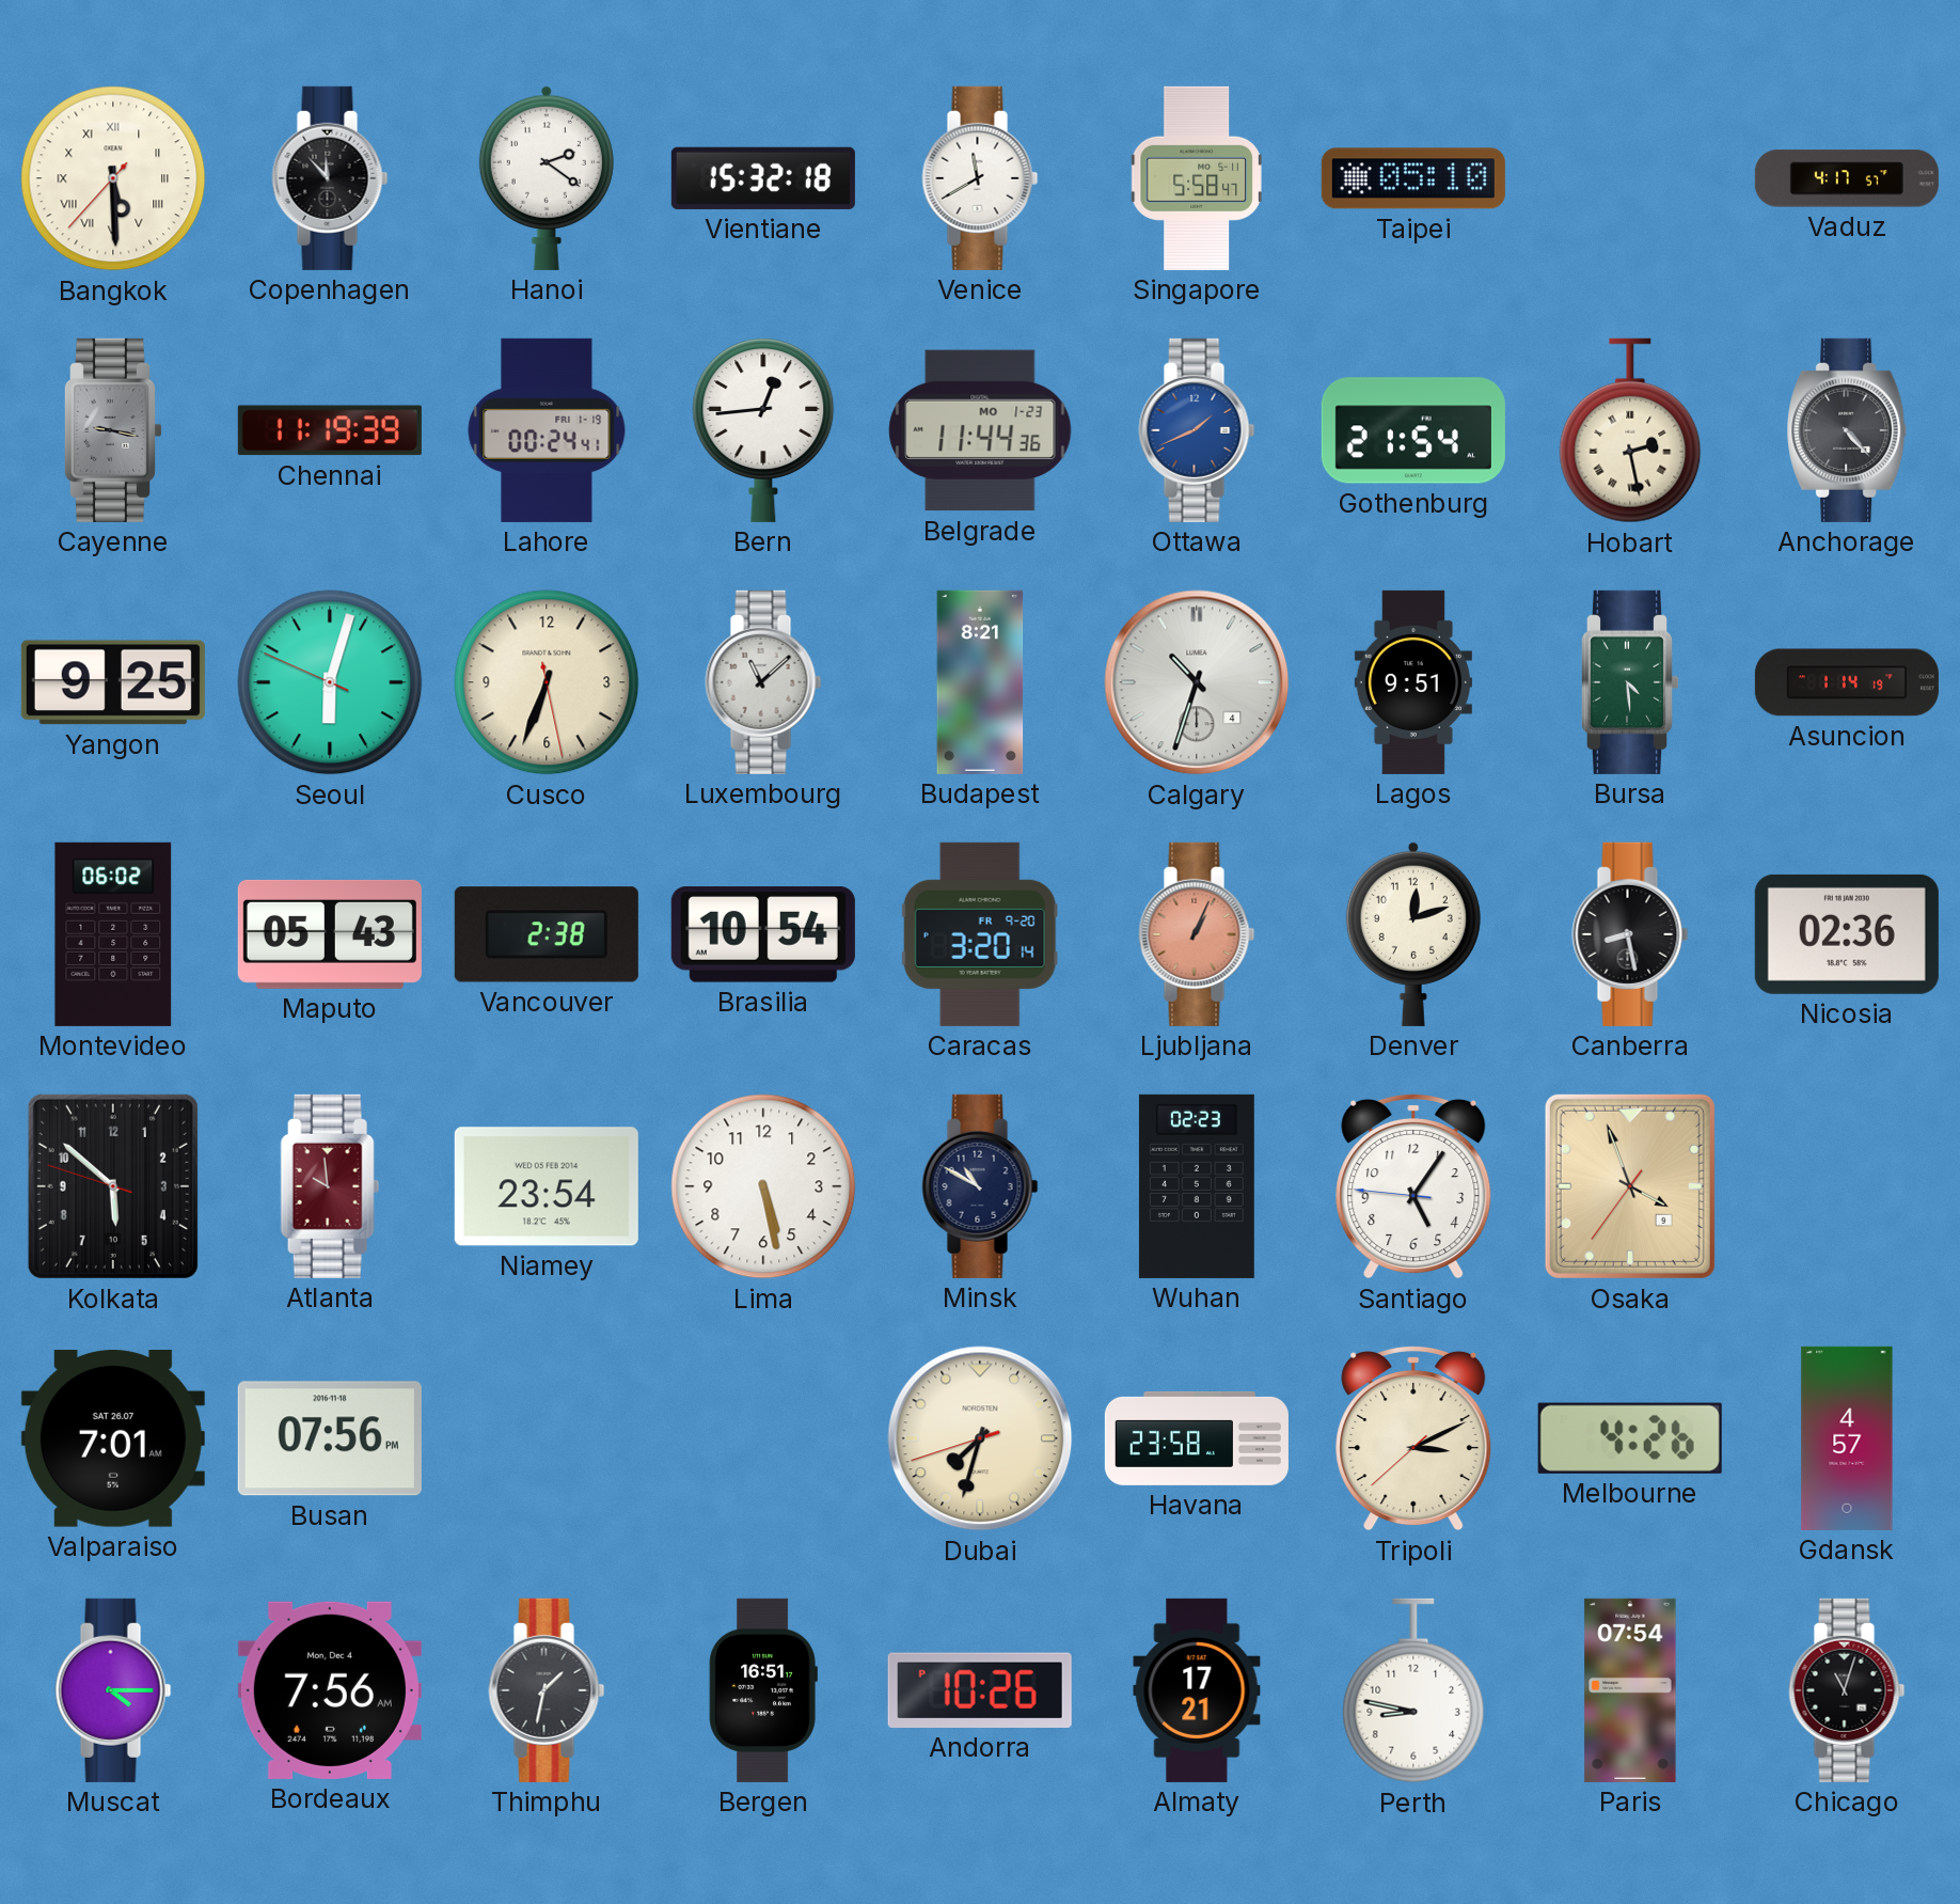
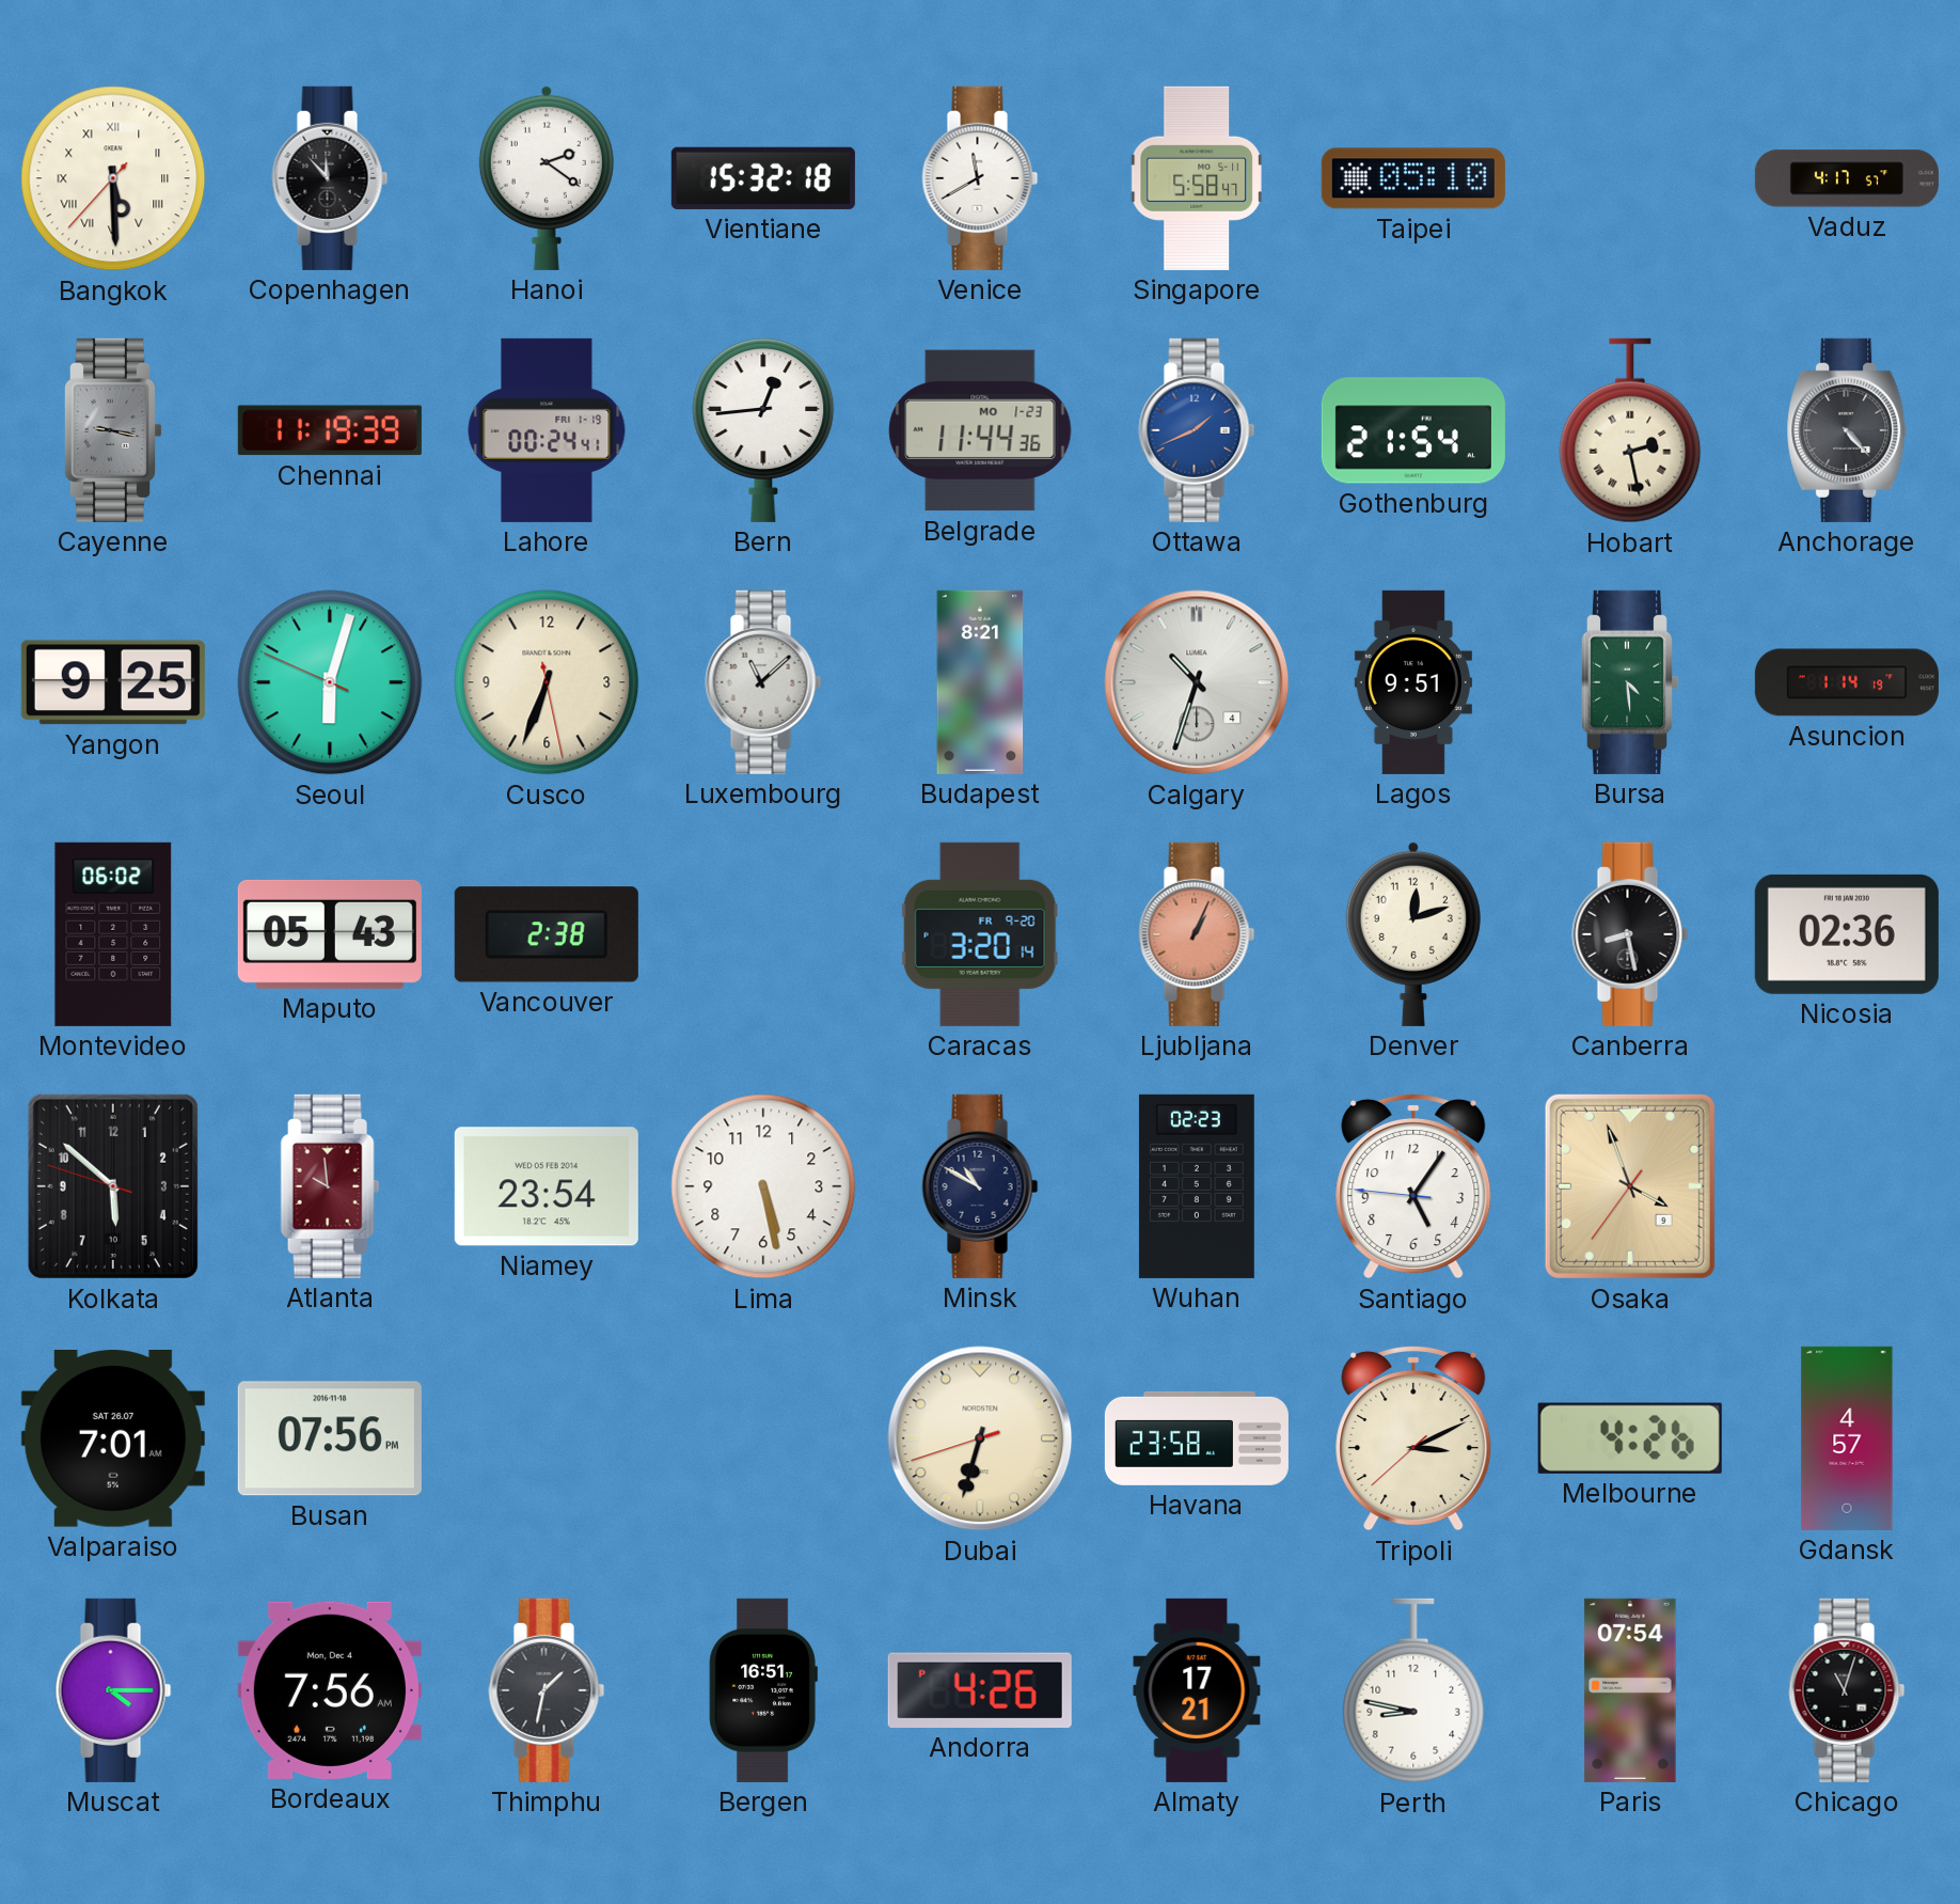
Brasilia: 10:54 -> none
Dubai: 7:32 -> 6:32
Andorra: 10:26 -> 4:26
